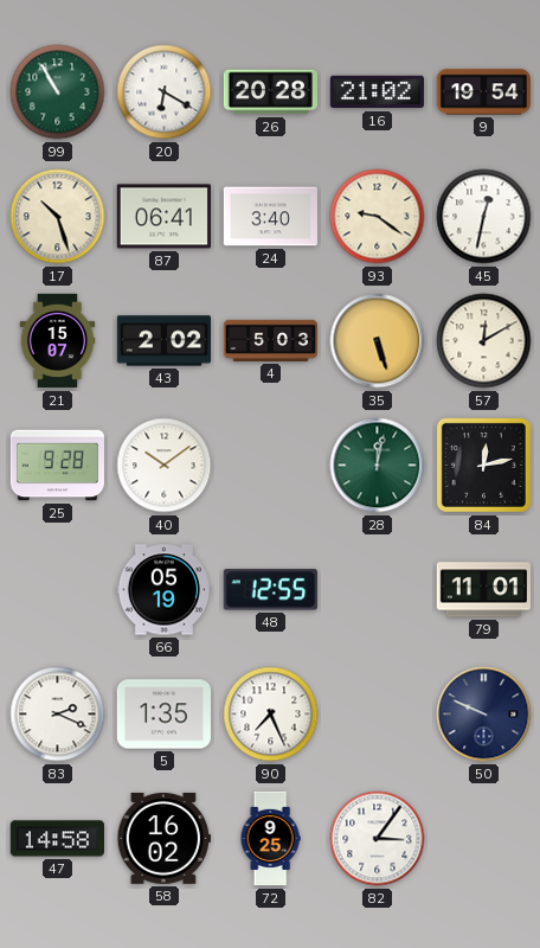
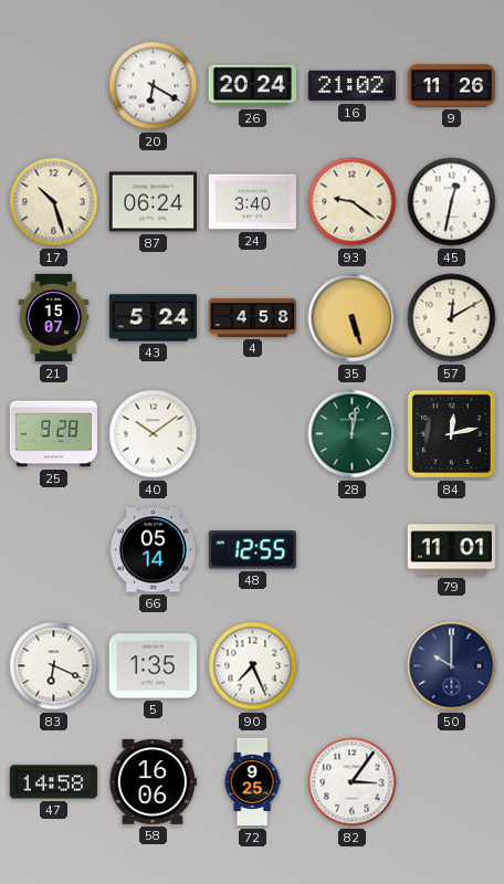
99: 10:55 -> none
26: 20:28 -> 20:24
9: 19:54 -> 11:26
87: 06:41 -> 06:24
43: 2:02 -> 5:24
4: 5:03 -> 4:58
66: 05:19 -> 05:14
83: 2:19 -> 6:19
50: 9:49 -> 10:00
58: 16:02 -> 16:06
